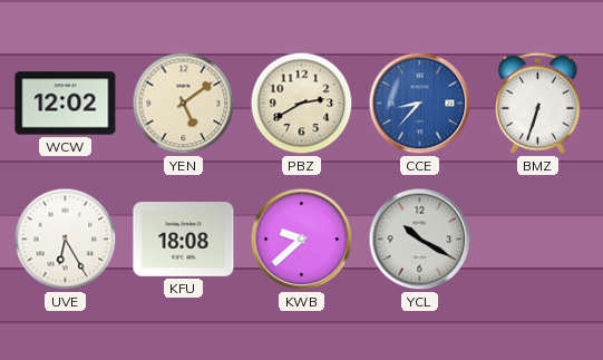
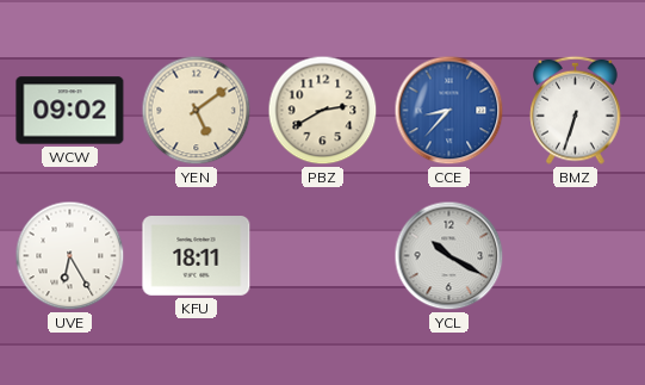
WCW: 12:02 -> 09:02
KFU: 18:08 -> 18:11
KWB: 9:38 -> none
